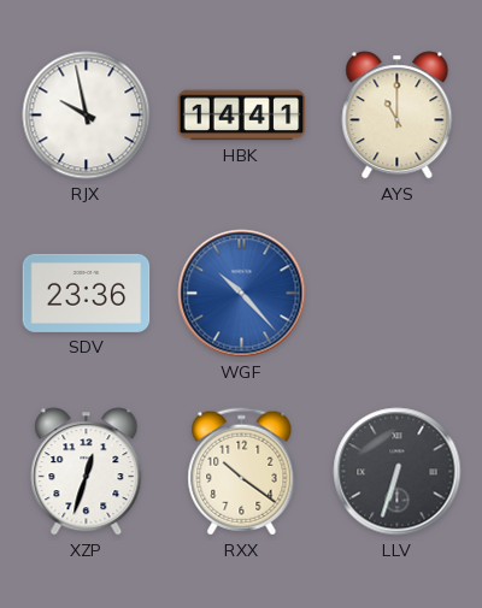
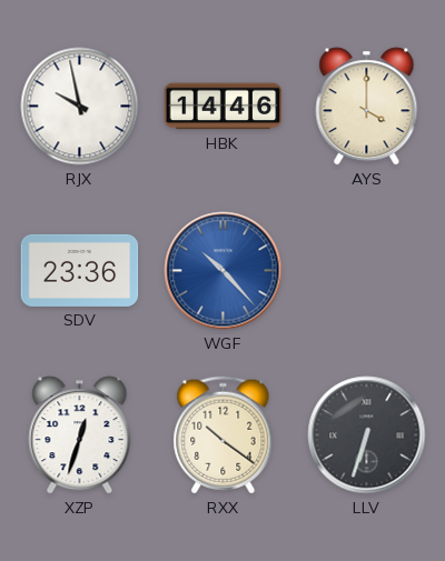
HBK: 14:41 -> 14:46
AYS: 11:00 -> 4:00
